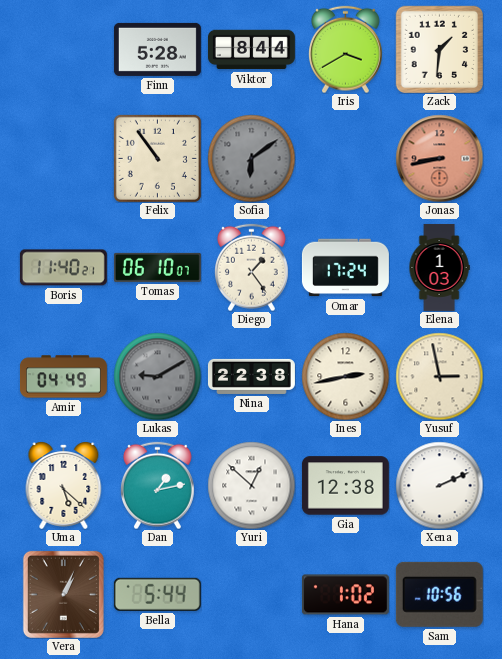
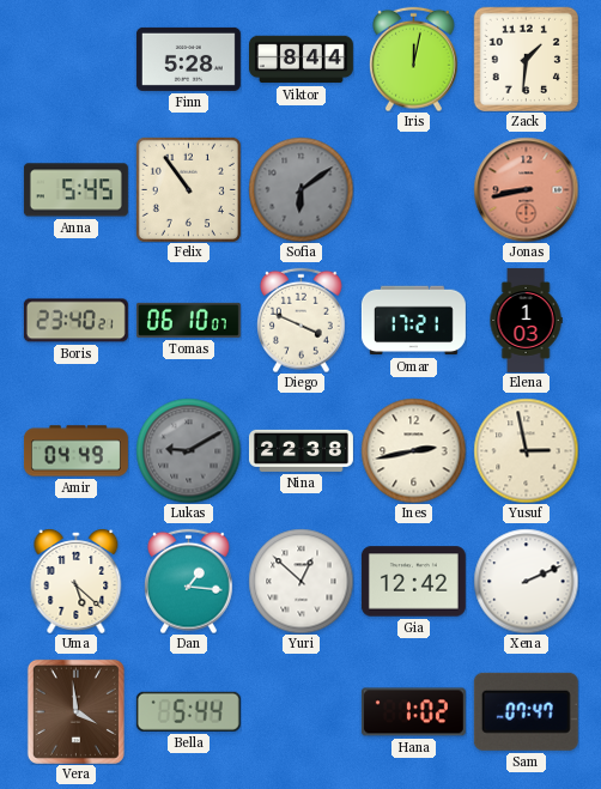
Iris: 3:40 -> 12:02
Anna: none -> 5:45
Boris: 11:40 -> 23:40
Diego: 1:24 -> 3:49
Omar: 17:24 -> 17:21
Dan: 1:13 -> 1:16
Gia: 12:38 -> 12:42
Vera: 1:04 -> 3:59
Sam: 10:56 -> 07:47
